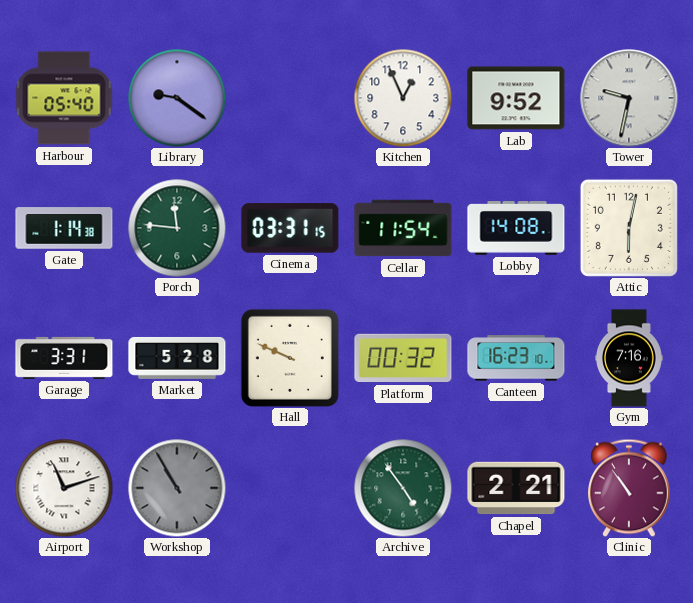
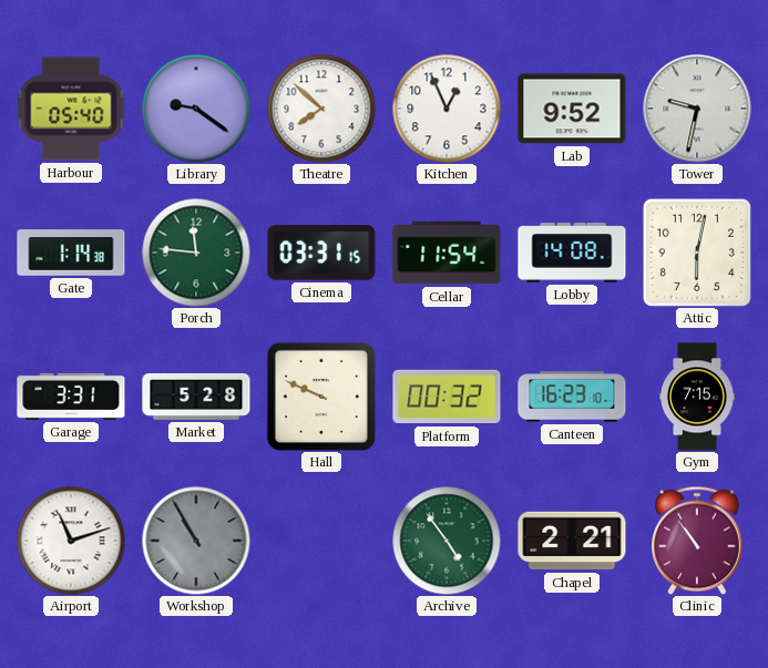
Theatre: none -> 7:52
Gym: 7:16 -> 7:15
